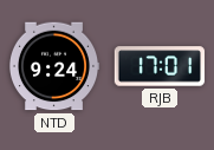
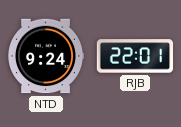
RJB: 17:01 -> 22:01
